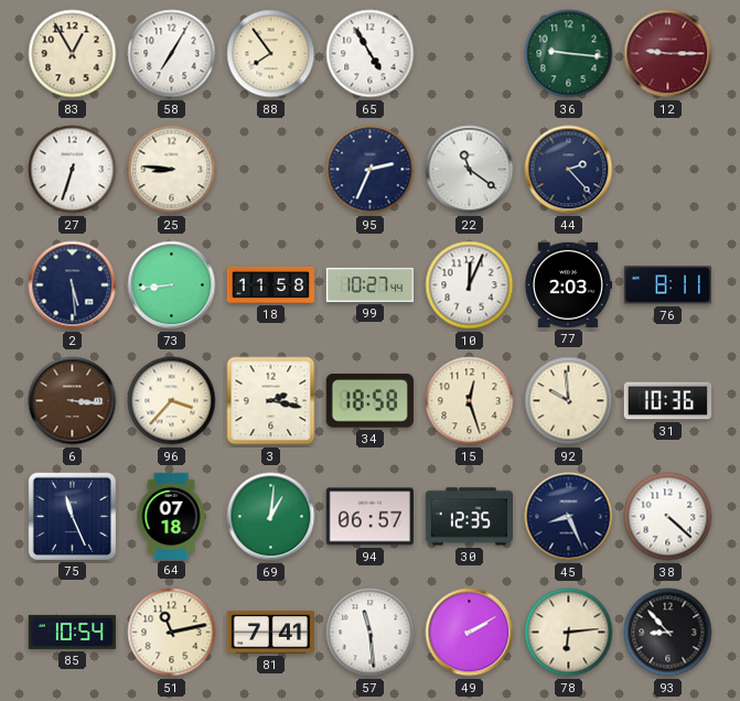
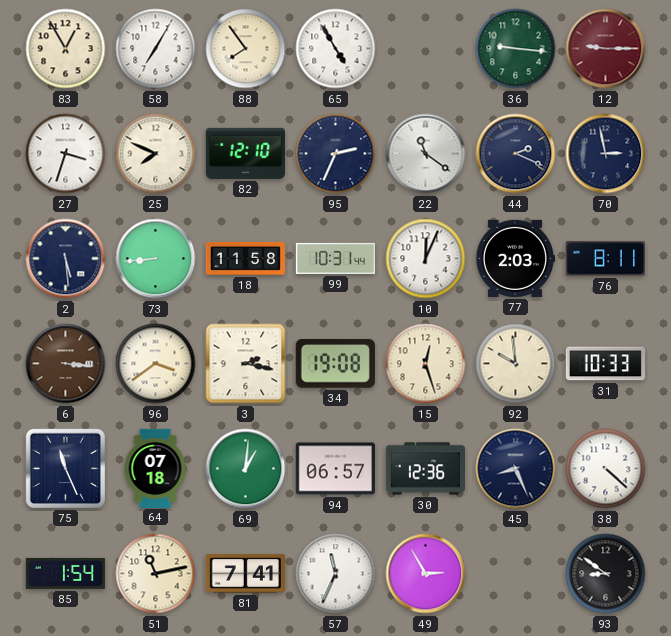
27: 6:33 -> 3:33
25: 8:46 -> 7:49
82: none -> 12:10
44: 2:23 -> 2:19
70: none -> 2:58
99: 10:27 -> 10:31
96: 3:37 -> 3:39
34: 18:58 -> 19:08
31: 10:36 -> 10:33
30: 12:35 -> 12:36
85: 10:54 -> 1:54
57: 11:29 -> 11:34
49: 2:10 -> 2:55
78: 6:14 -> none
93: 8:53 -> 8:51
